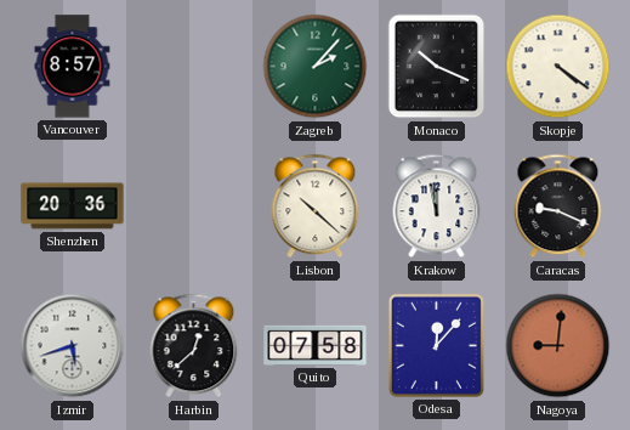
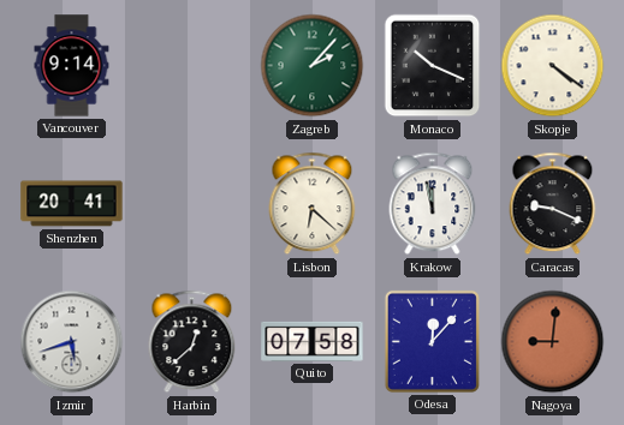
Vancouver: 8:57 -> 9:14
Shenzhen: 20:36 -> 20:41
Lisbon: 10:22 -> 6:22
